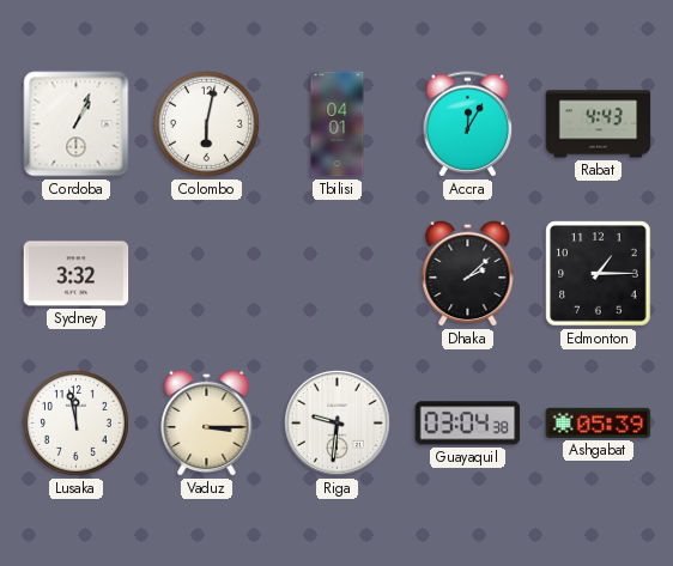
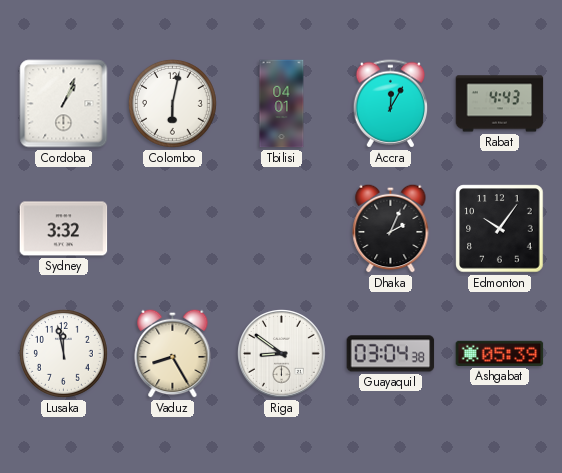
Dhaka: 2:08 -> 2:04
Edmonton: 1:15 -> 10:06
Vaduz: 3:15 -> 8:25
Riga: 9:31 -> 8:51
